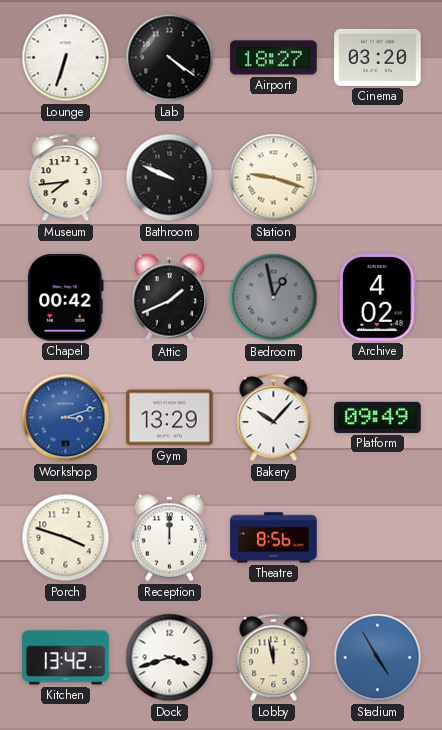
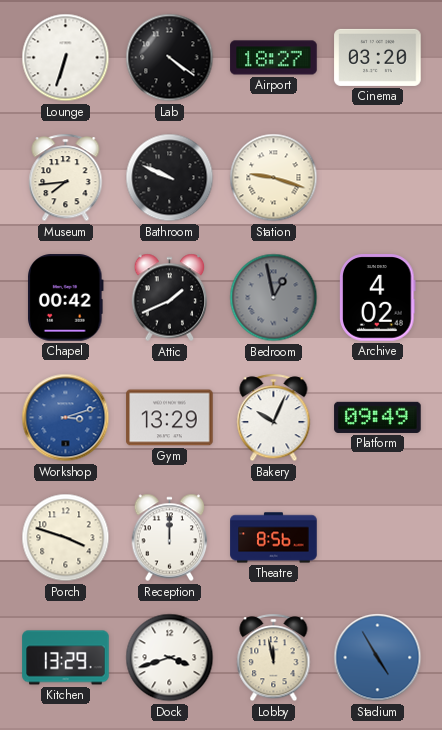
Bakery: 10:07 -> 10:04
Kitchen: 13:42 -> 13:29
